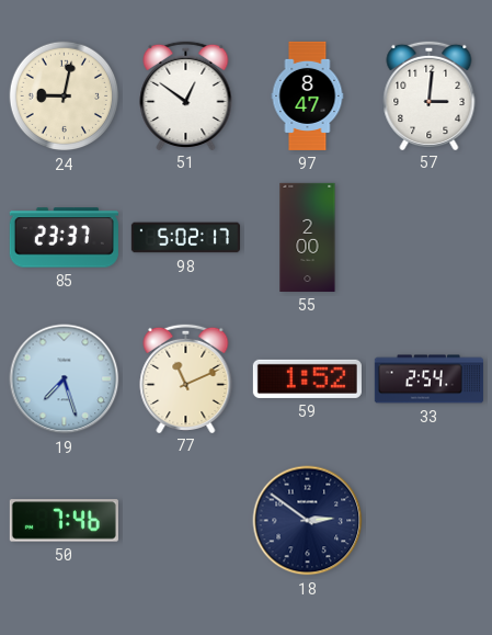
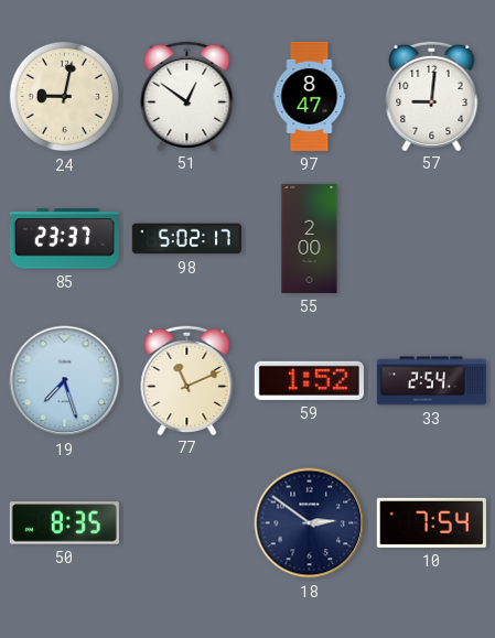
57: 3:01 -> 9:01
50: 7:46 -> 8:35
10: none -> 7:54
